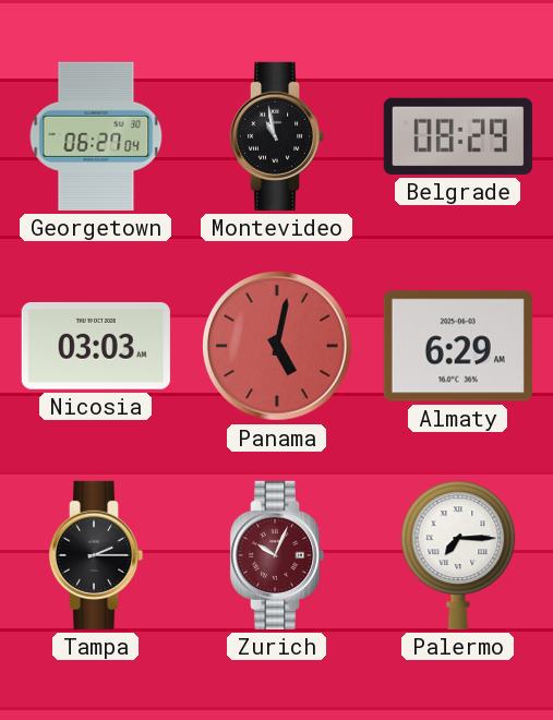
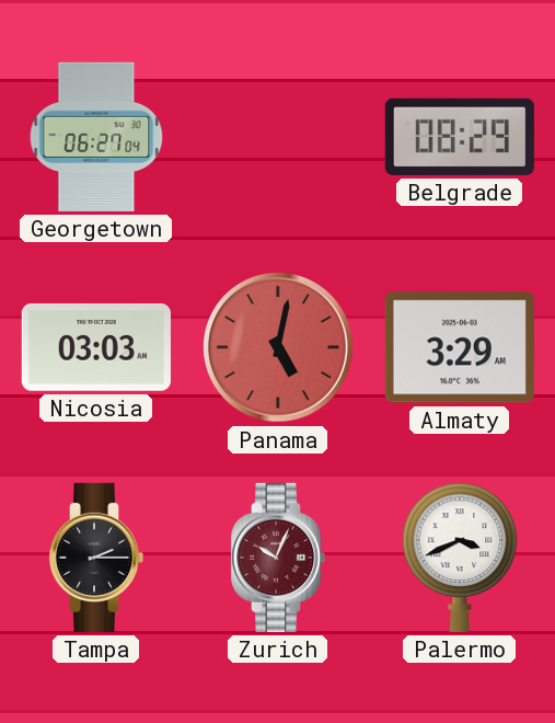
Montevideo: 10:58 -> none
Almaty: 6:29 -> 3:29
Palermo: 7:15 -> 3:41
